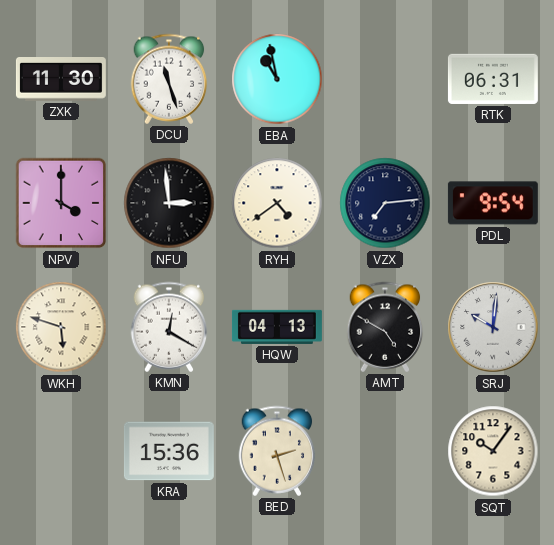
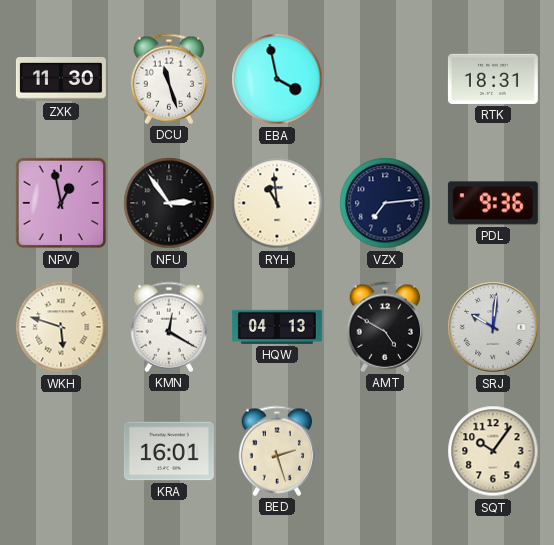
EBA: 10:58 -> 3:58
RTK: 06:31 -> 18:31
NPV: 4:00 -> 12:58
NFU: 2:59 -> 2:54
RYH: 4:39 -> 10:59
PDL: 9:54 -> 9:36
KRA: 15:36 -> 16:01
